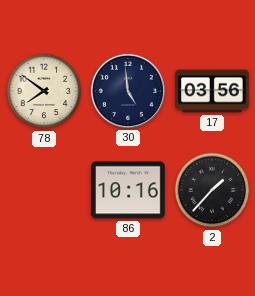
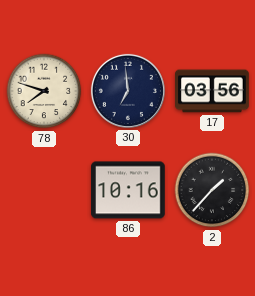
78: 7:51 -> 7:48
30: 4:59 -> 6:59
